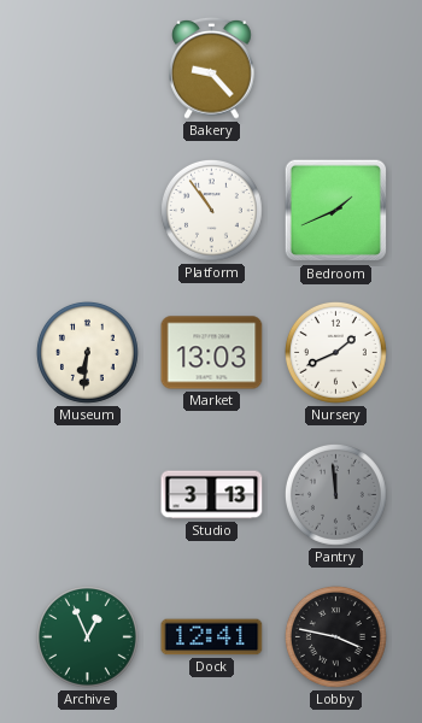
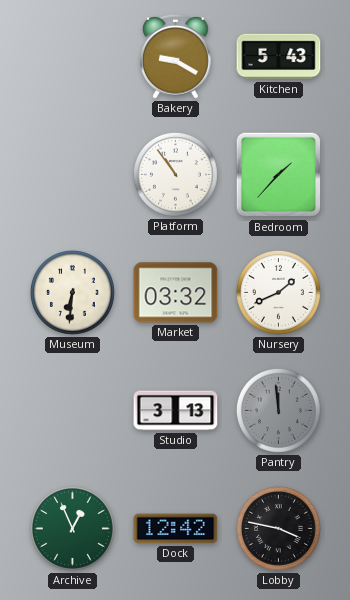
Bakery: 9:23 -> 9:20
Kitchen: none -> 5:43
Bedroom: 1:41 -> 1:37
Market: 13:03 -> 03:32
Dock: 12:41 -> 12:42
